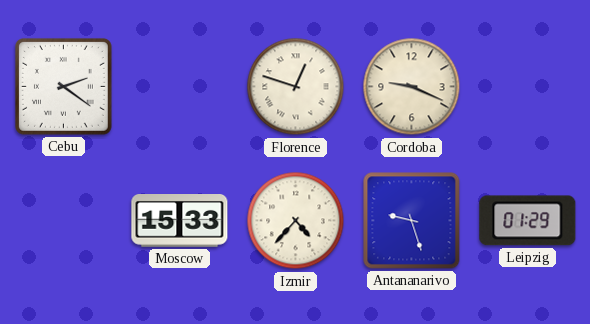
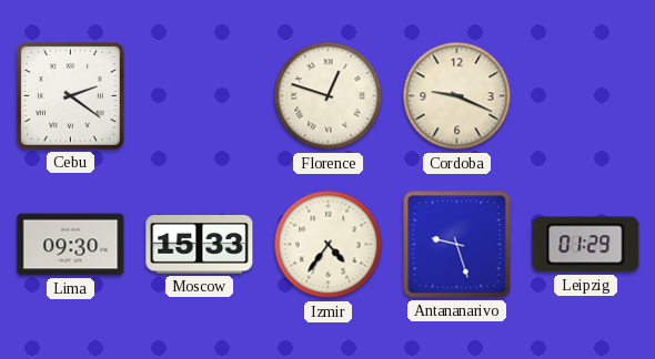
Lima: none -> 09:30
Izmir: 4:37 -> 4:36
